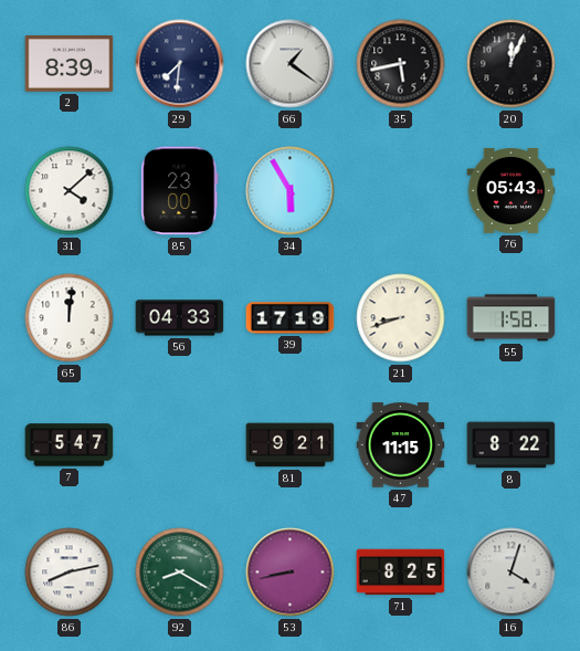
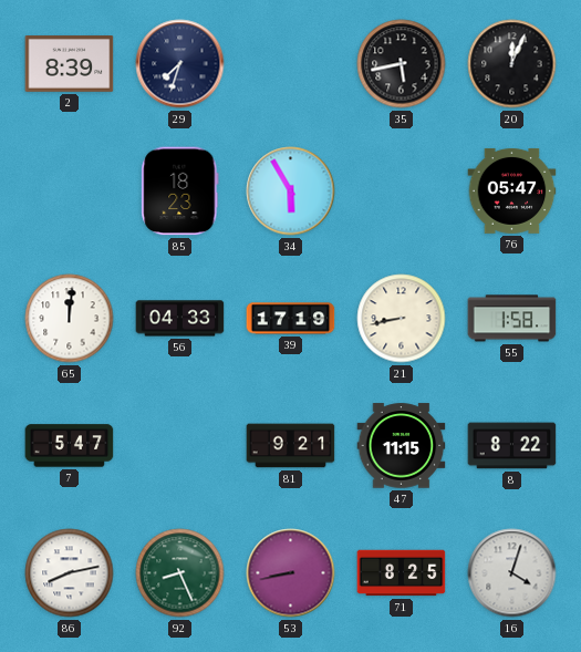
29: 7:31 -> 7:33
66: 1:21 -> none
31: 4:08 -> none
85: 23:00 -> 18:23
76: 05:43 -> 05:47
21: 8:42 -> 8:43
92: 8:20 -> 8:26
